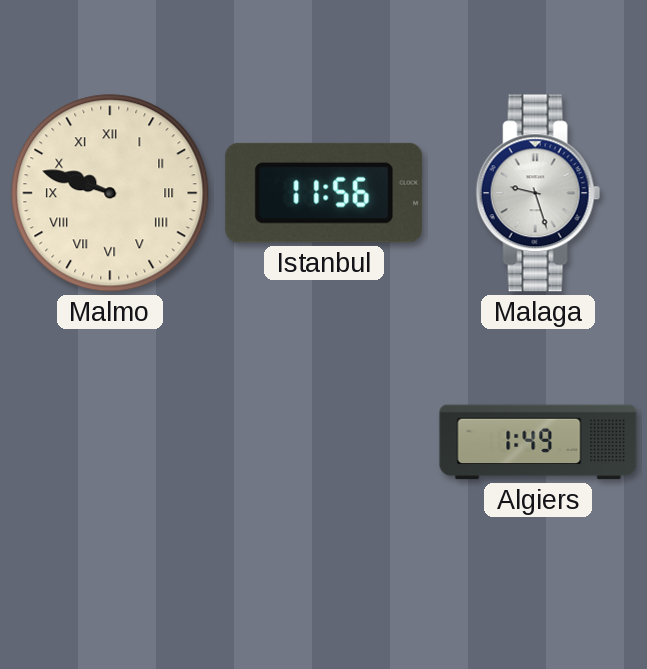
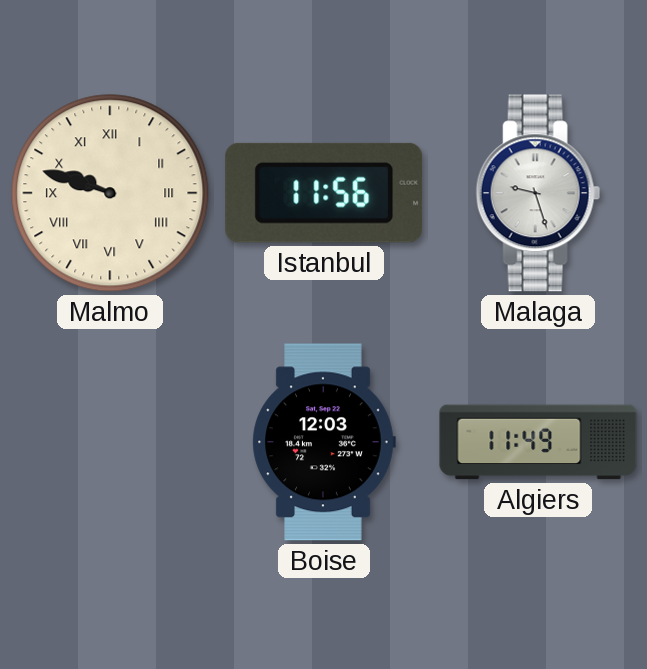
Boise: none -> 12:03
Algiers: 1:49 -> 11:49
